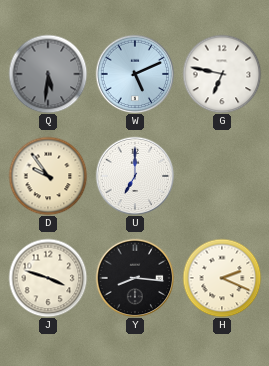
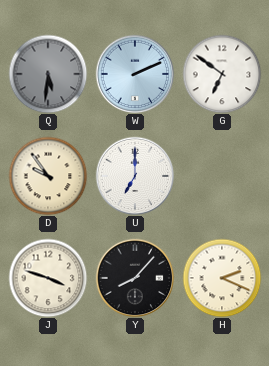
W: 5:11 -> 2:11
G: 6:47 -> 6:51
Y: 8:16 -> 8:07
